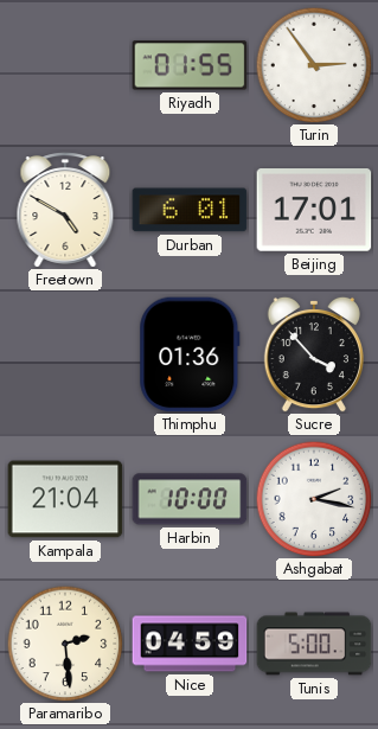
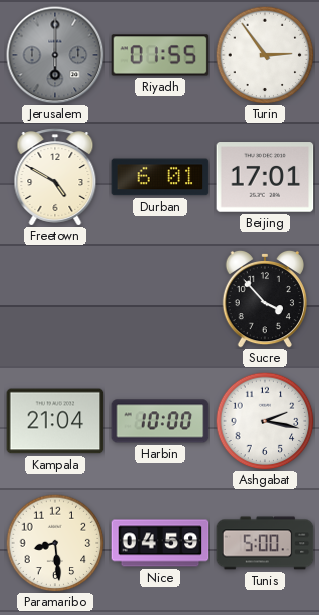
Jerusalem: none -> 6:00
Thimphu: 01:36 -> none
Paramaribo: 2:29 -> 8:29
